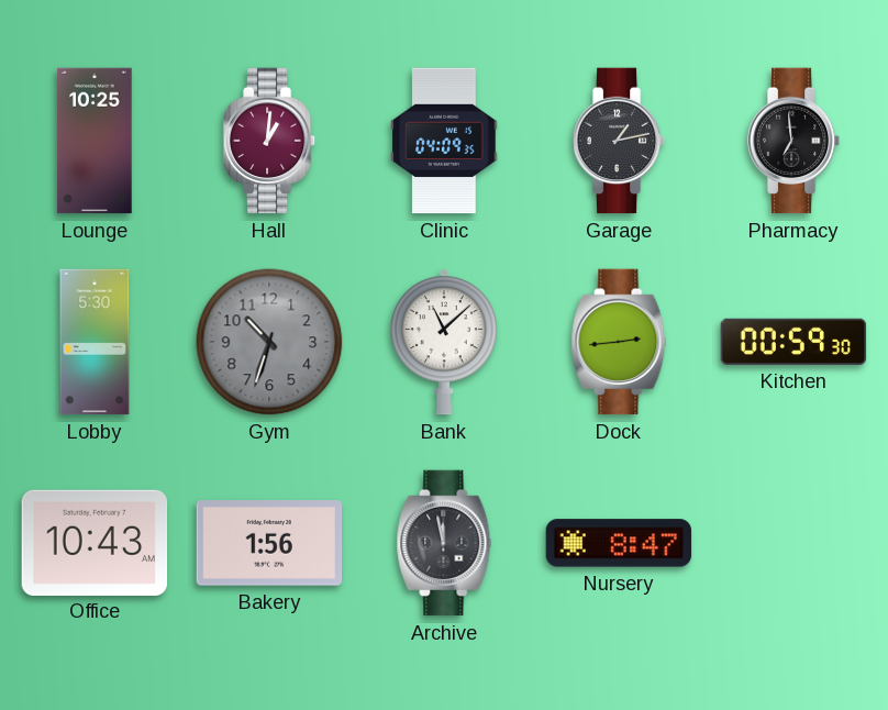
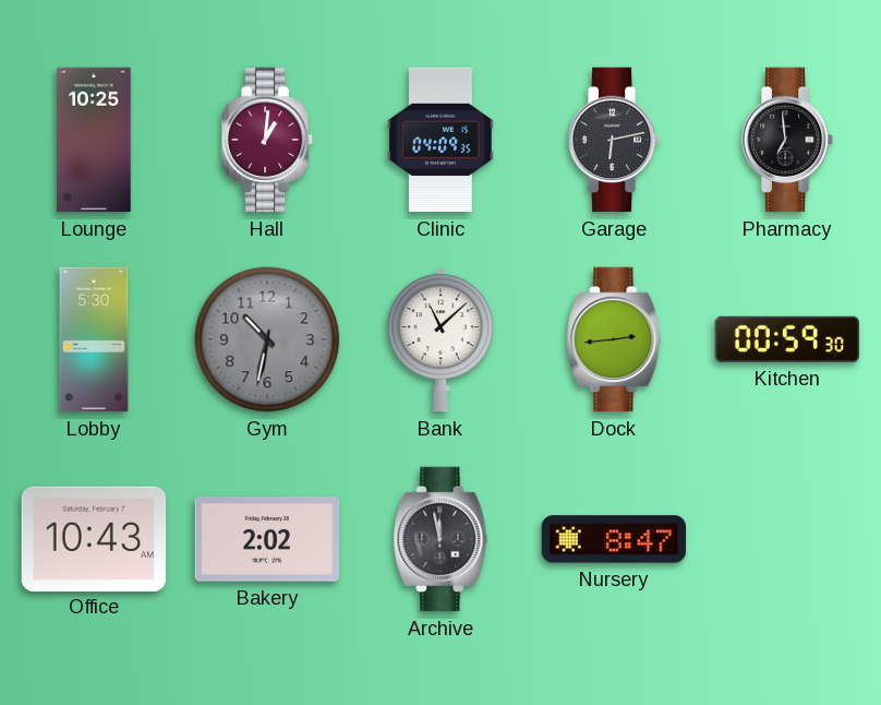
Garage: 1:13 -> 6:13
Gym: 10:33 -> 10:32
Bakery: 1:56 -> 2:02
